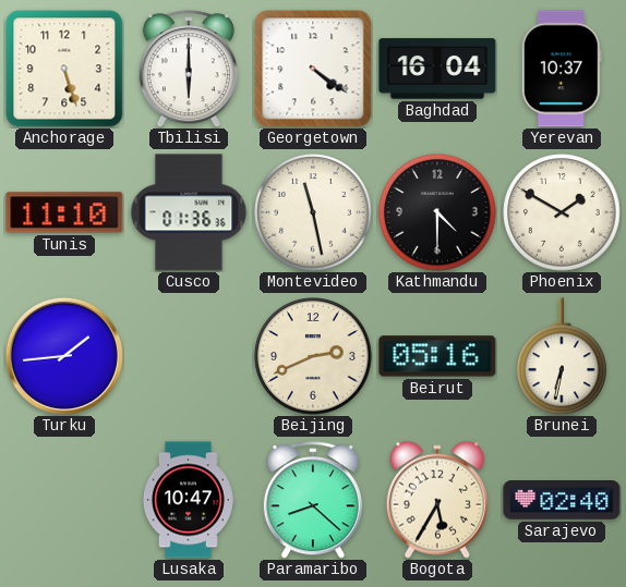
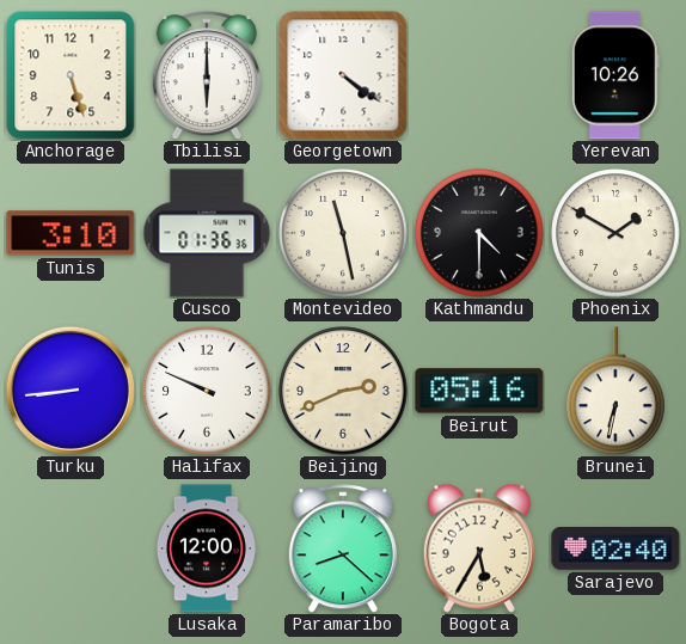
Baghdad: 16:04 -> none
Yerevan: 10:37 -> 10:26
Tunis: 11:10 -> 3:10
Turku: 1:44 -> 8:44
Halifax: none -> 9:49
Lusaka: 10:47 -> 12:00
